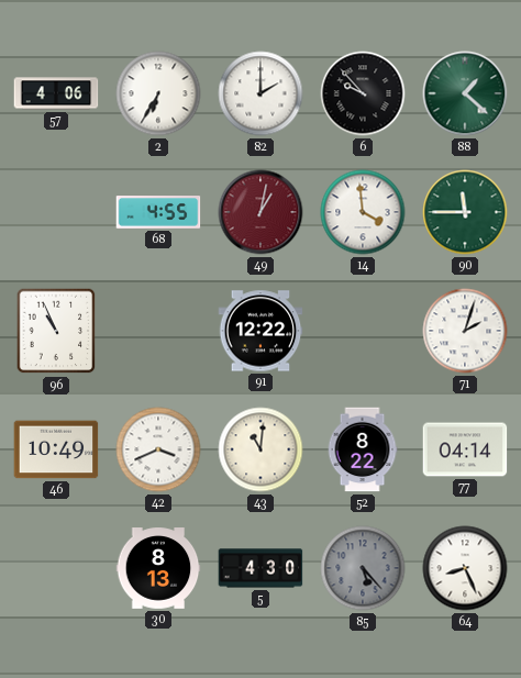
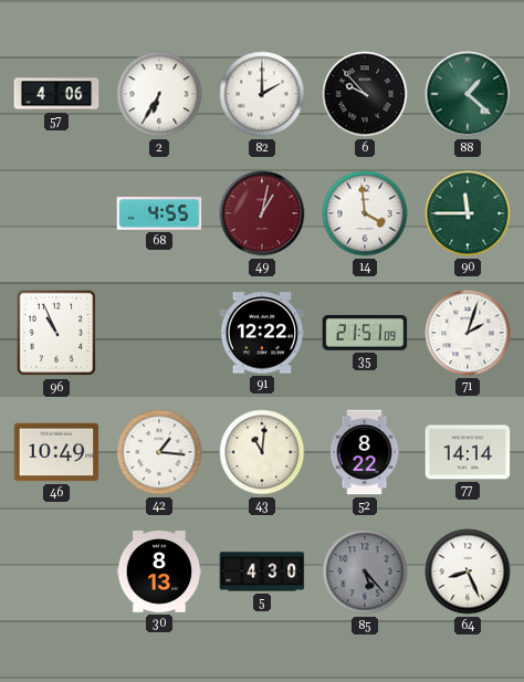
35: none -> 21:51
42: 3:41 -> 1:16
77: 04:14 -> 14:14
